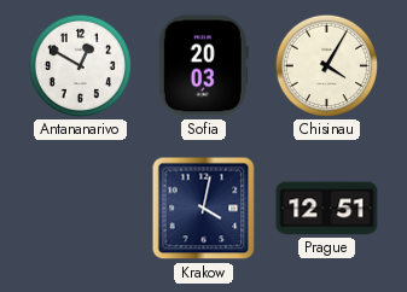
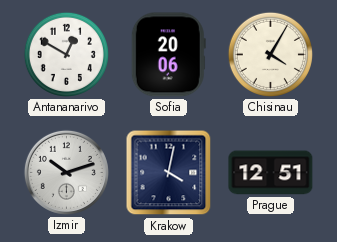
Sofia: 20:03 -> 20:06
Izmir: none -> 10:12
